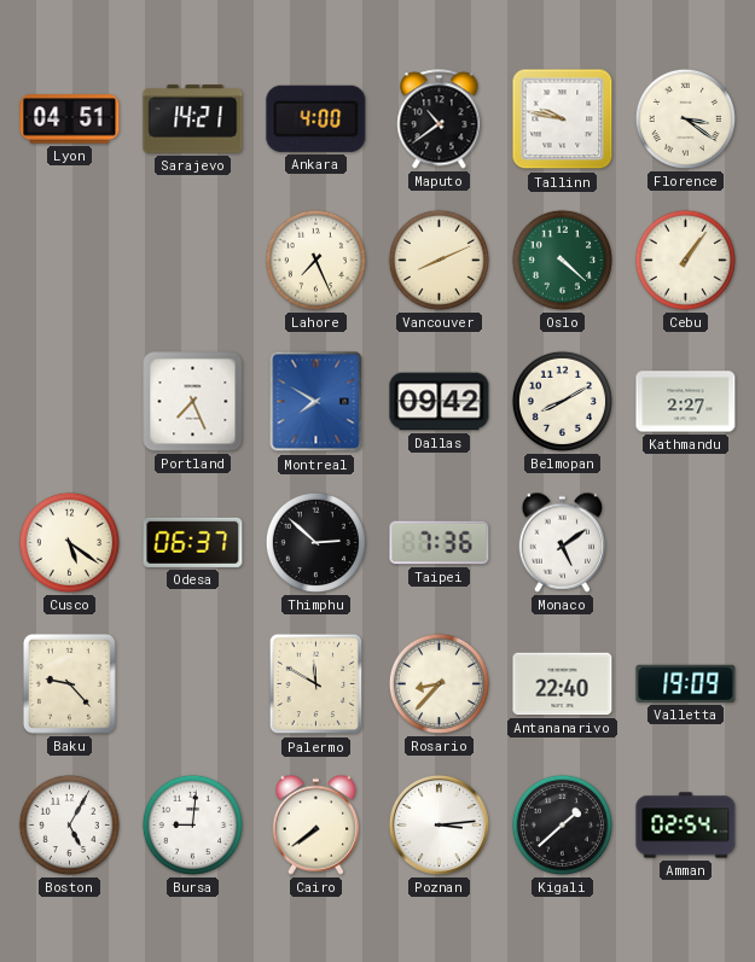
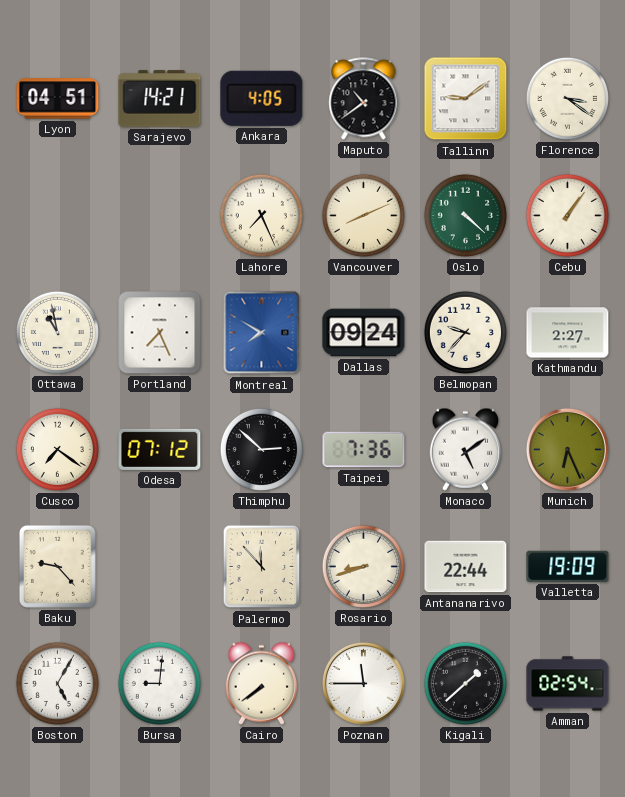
Ankara: 4:00 -> 4:05
Tallinn: 9:47 -> 9:09
Ottawa: none -> 10:58
Dallas: 09:42 -> 09:24
Belmopan: 8:10 -> 9:37
Cusco: 5:21 -> 7:21
Odesa: 06:37 -> 07:12
Munich: none -> 6:26
Palermo: 11:50 -> 11:53
Rosario: 8:37 -> 8:42
Antananarivo: 22:40 -> 22:44
Poznan: 3:14 -> 11:45
